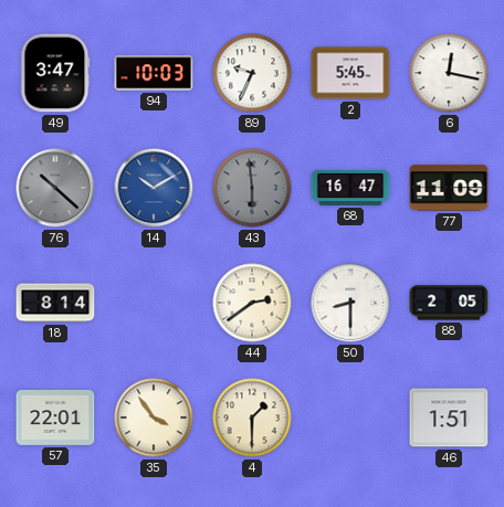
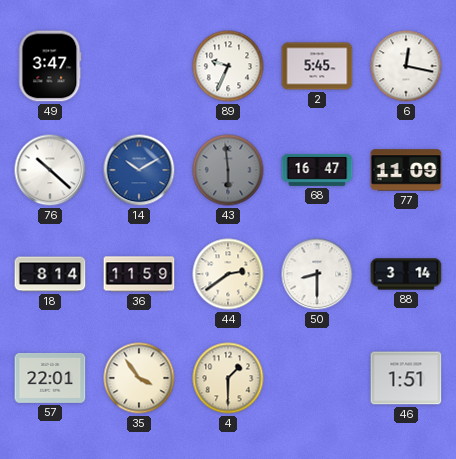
94: 10:03 -> none
76 dial: grey -> white
36: none -> 11:59
88: 2:05 -> 3:14
